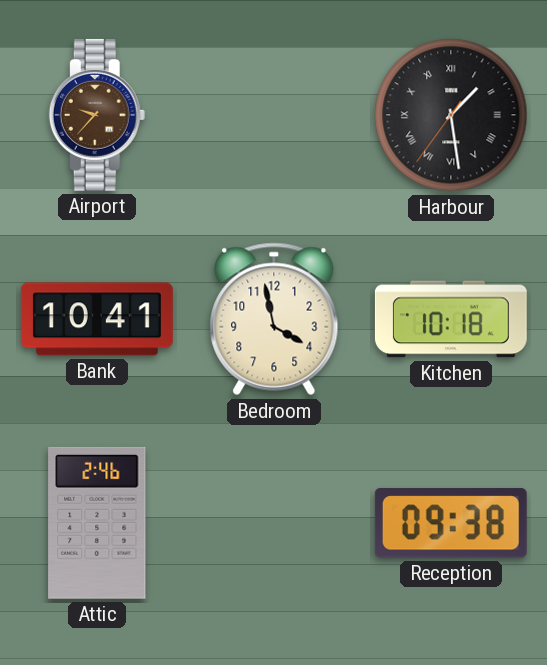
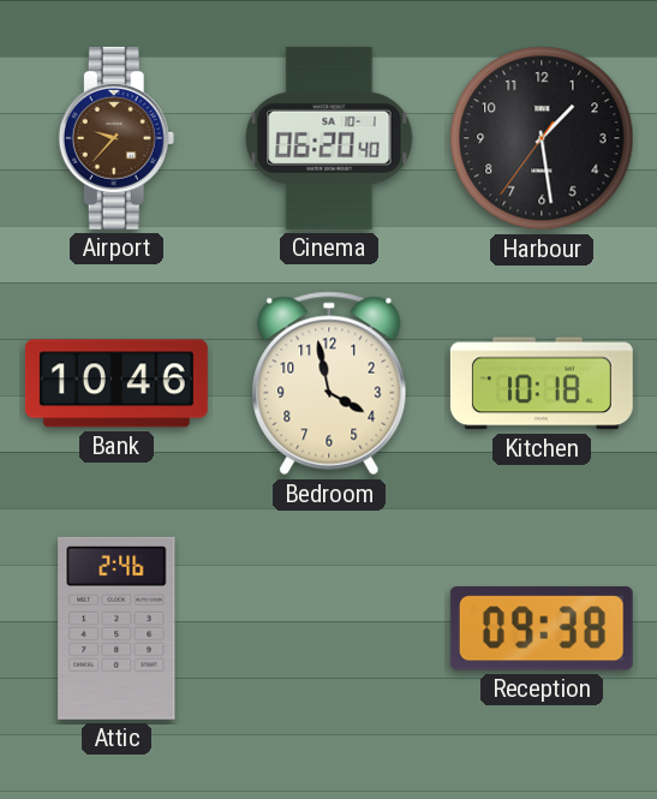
Cinema: none -> 06:20
Harbour numerals: Roman -> Arabic
Bank: 10:41 -> 10:46
